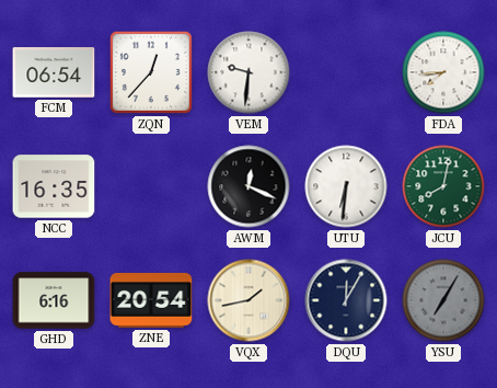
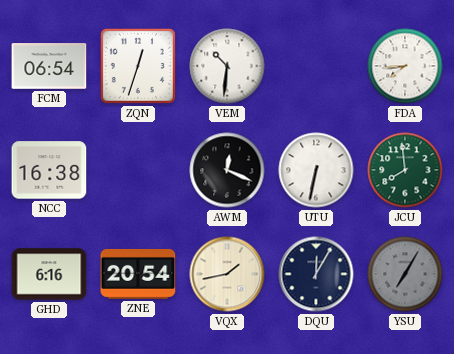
ZQN: 12:37 -> 12:33
VEM: 9:31 -> 10:31
NCC: 16:35 -> 16:38
UTU: 6:31 -> 6:32
JCU: 8:02 -> 7:59
